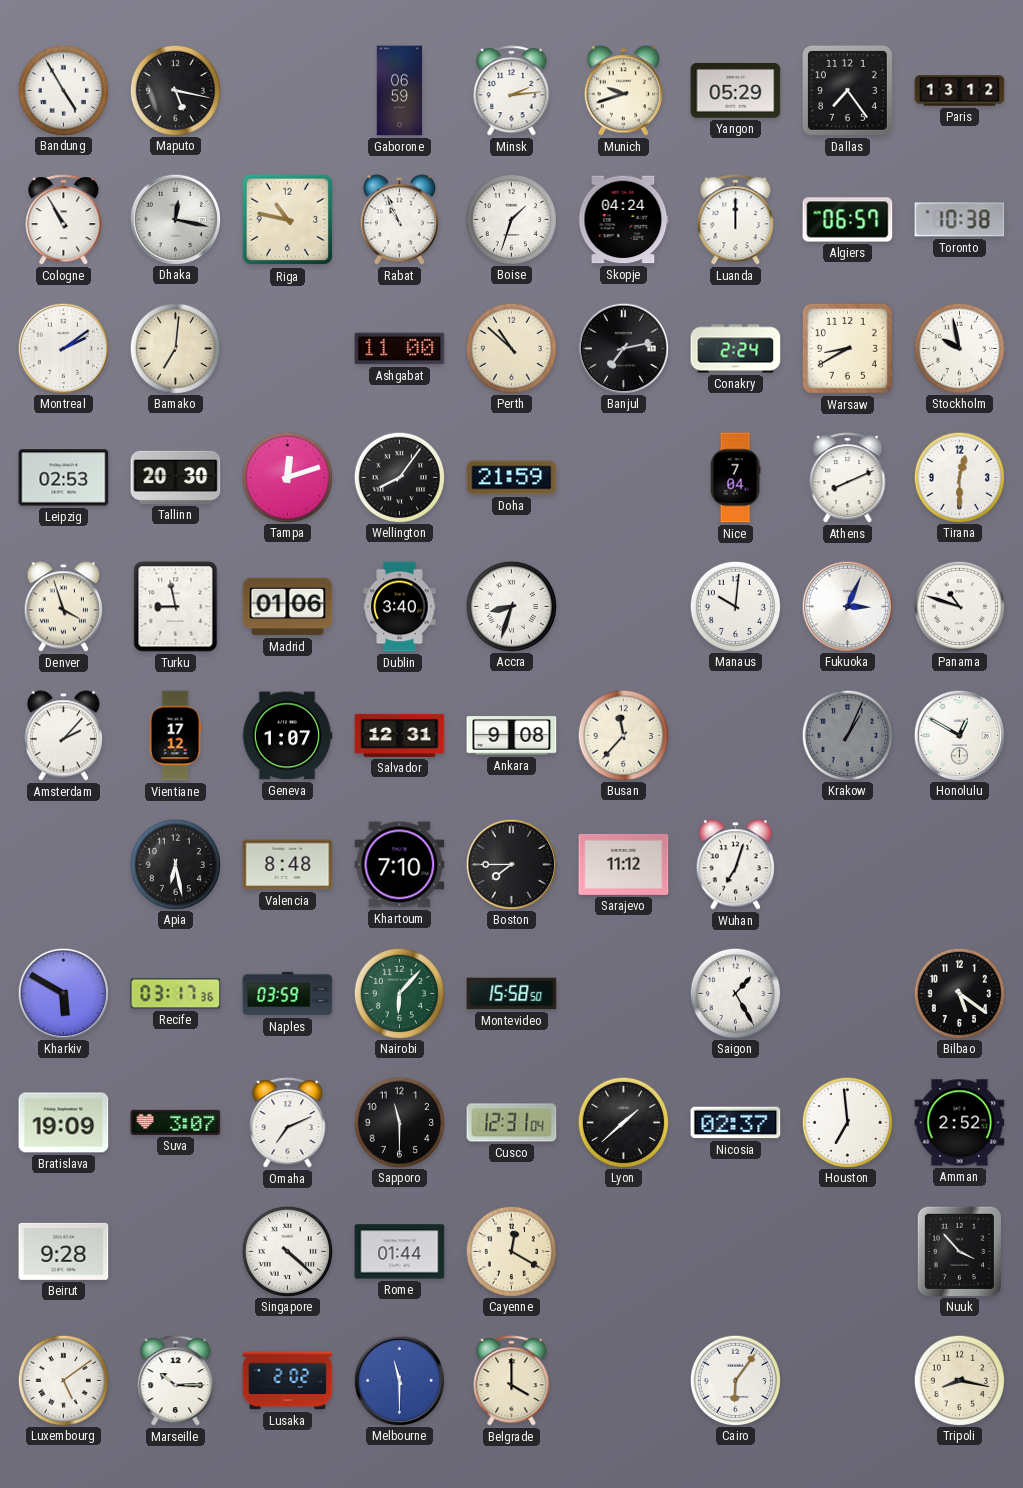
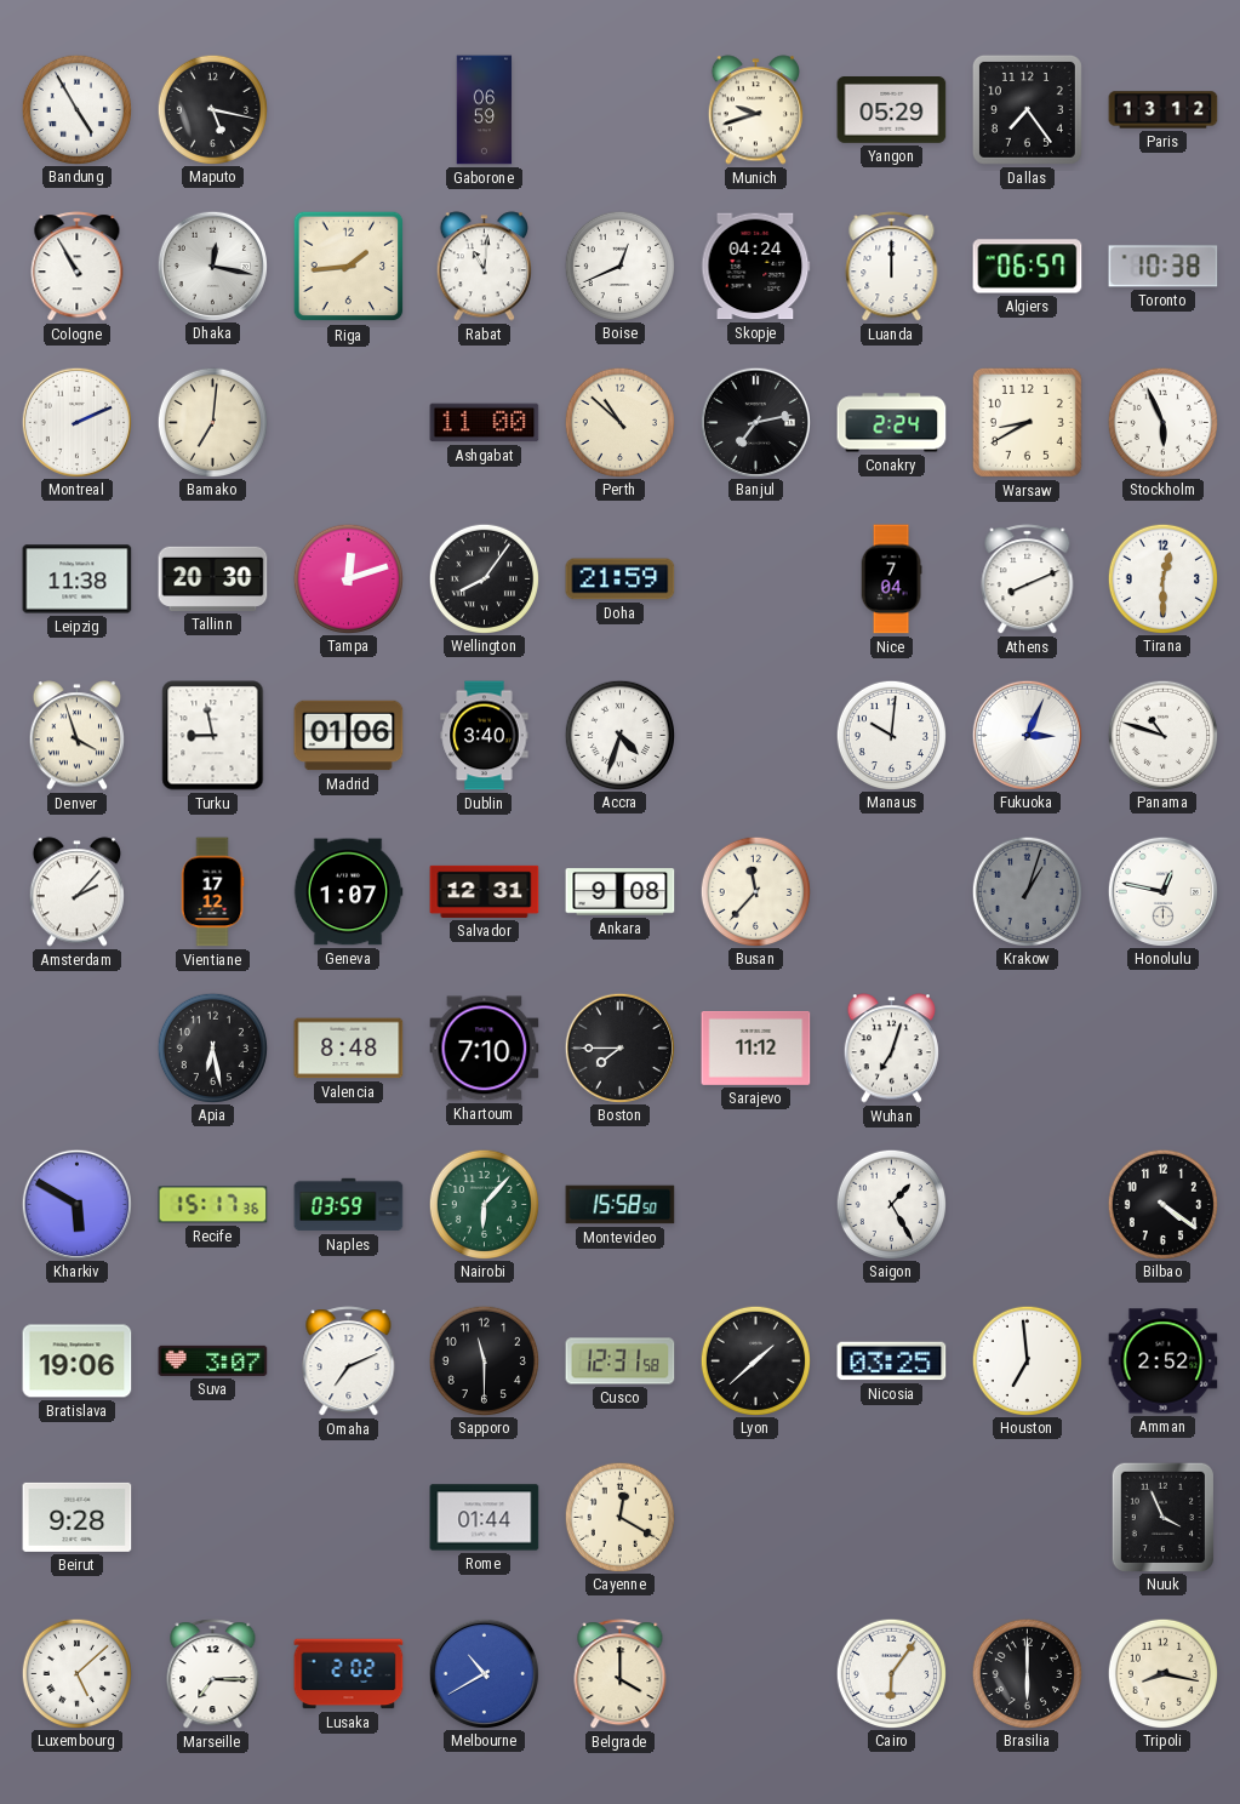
Minsk: 2:14 -> none
Riga: 10:47 -> 1:44
Rabat: 10:56 -> 11:01
Boise: 1:33 -> 12:41
Montreal: 2:09 -> 2:11
Stockholm: 9:58 -> 5:56
Leipzig: 02:53 -> 11:38
Accra: 8:33 -> 4:33
Krakow: 1:04 -> 1:03
Honolulu: 12:50 -> 12:47
Recife: 03:17 -> 15:17
Bilbao: 5:21 -> 4:21
Bratislava: 19:09 -> 19:06
Cusco: 12:31:04 -> 12:31:58
Nicosia: 02:37 -> 03:25
Singapore: 4:22 -> none
Nuuk: 3:53 -> 3:56
Luxembourg: 5:09 -> 5:08
Marseille: 10:15 -> 7:15
Melbourne: 11:30 -> 10:40
Brasilia: none -> 6:00
